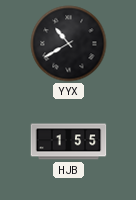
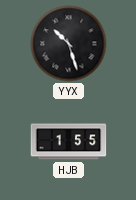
YYX: 10:40 -> 10:27
